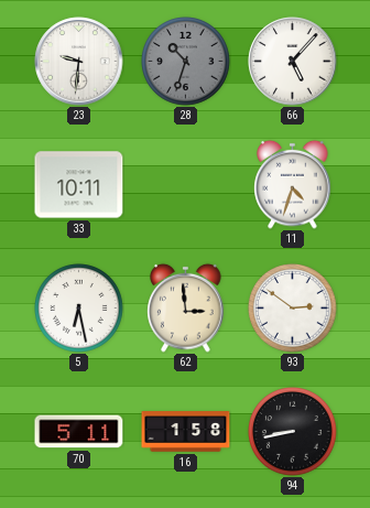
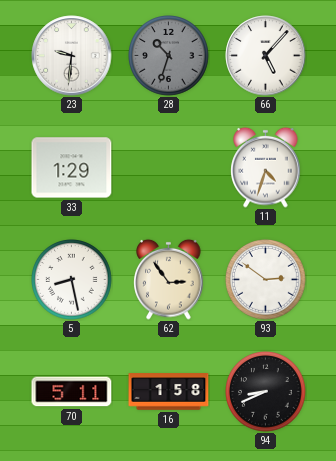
33: 10:11 -> 1:29
5: 6:28 -> 8:28
62: 2:59 -> 2:54
94: 8:43 -> 8:41
